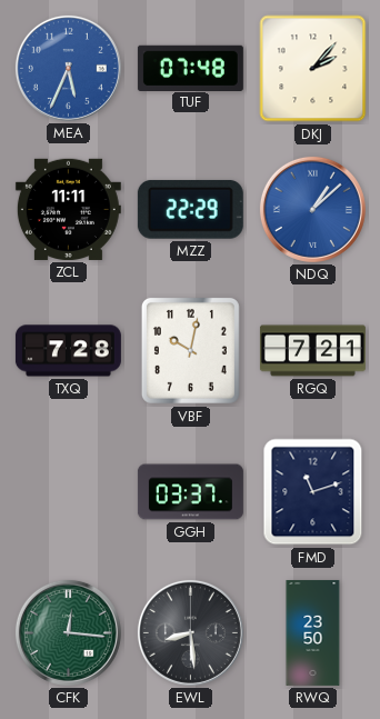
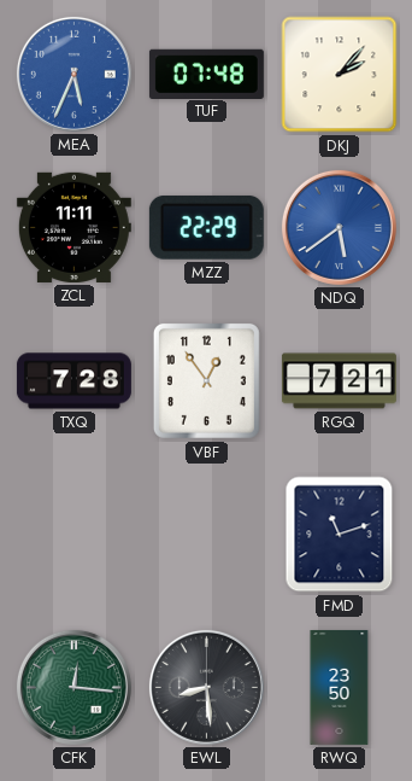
NDQ: 1:08 -> 5:39
VBF: 10:02 -> 12:54
GGH: 03:37 -> none
